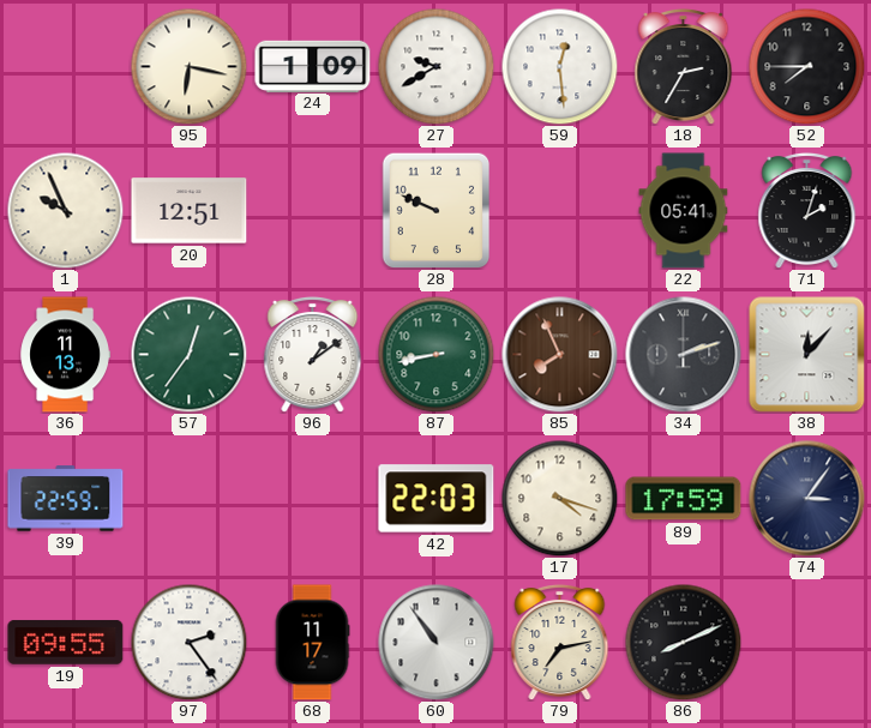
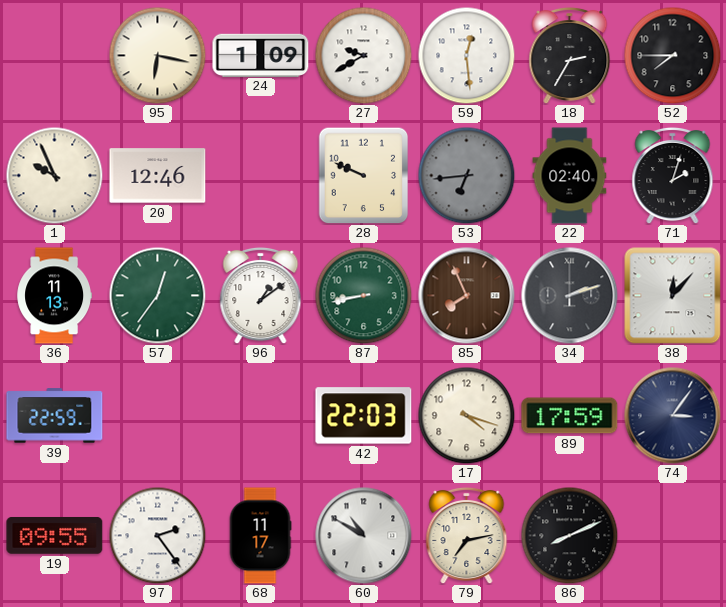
20: 12:51 -> 12:46
53: none -> 6:44
22: 05:41 -> 02:40
60: 10:54 -> 10:50
